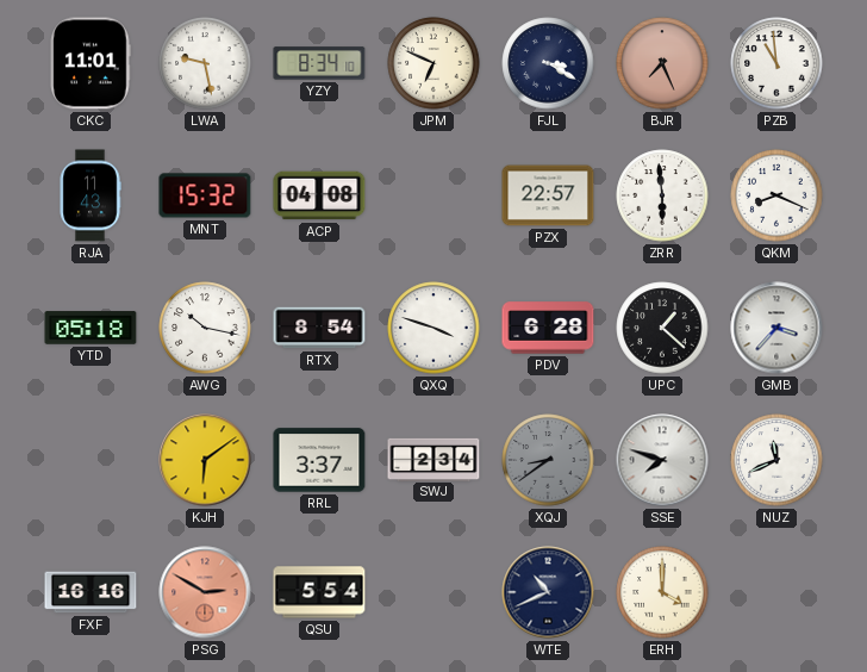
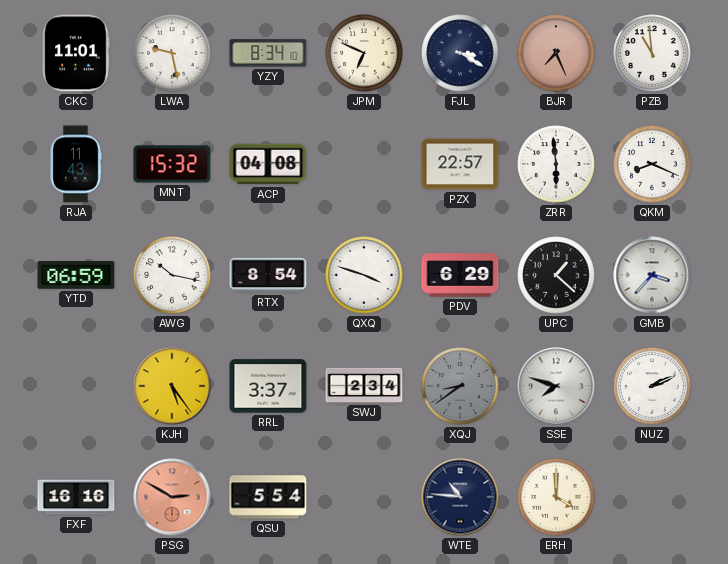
YTD: 05:18 -> 06:59
PDV: 6:28 -> 6:29
KJH: 6:09 -> 5:24
NUZ: 11:41 -> 2:11
WTE: 10:41 -> 10:46
